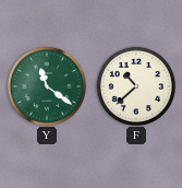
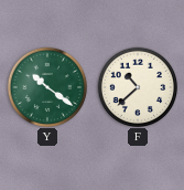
Y: 11:21 -> 10:21
